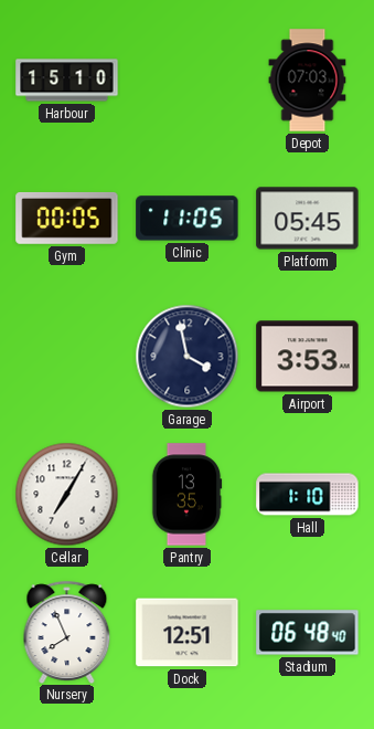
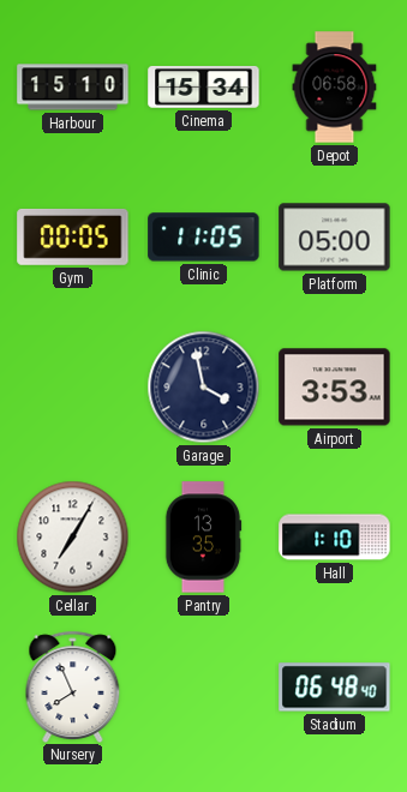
Cinema: none -> 15:34
Depot: 07:03 -> 06:58
Platform: 05:45 -> 05:00
Dock: 12:51 -> none
